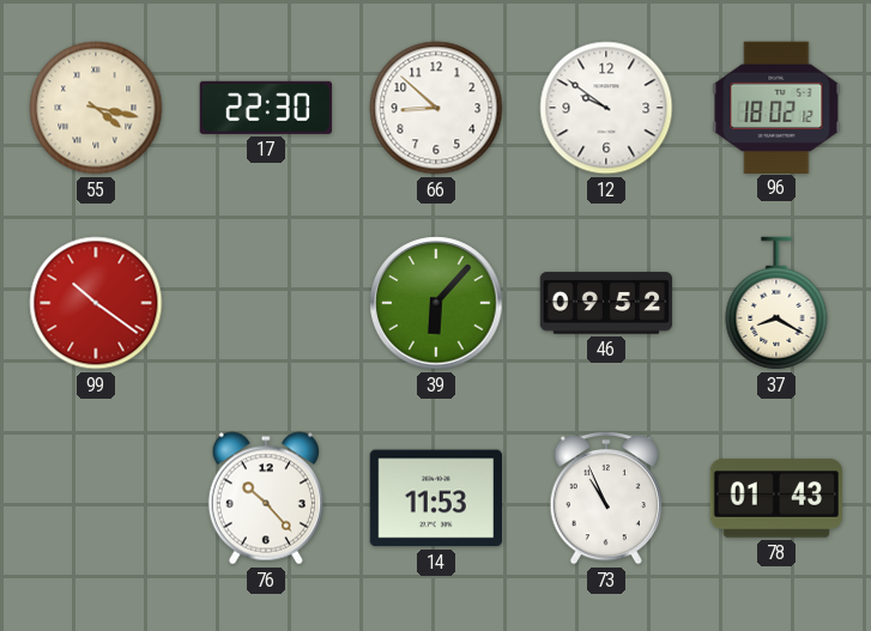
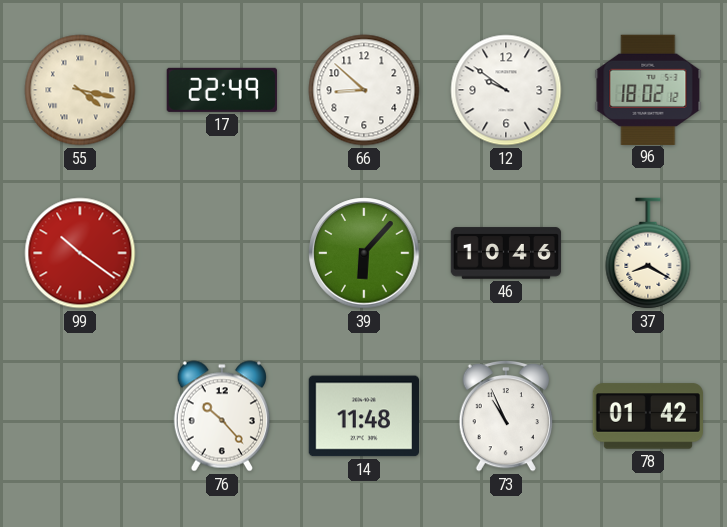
17: 22:30 -> 22:49
46: 09:52 -> 10:46
14: 11:53 -> 11:48
78: 01:43 -> 01:42
